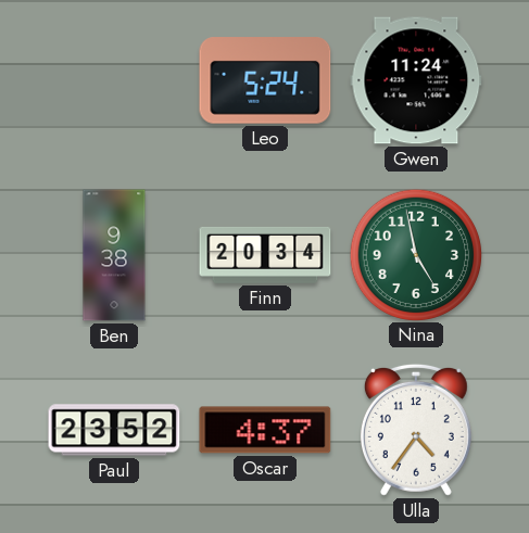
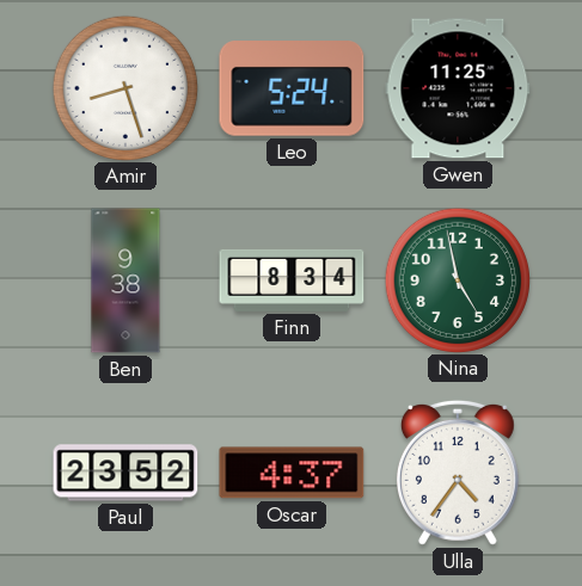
Amir: none -> 8:27
Gwen: 11:24 -> 11:25
Finn: 20:34 -> 8:34
